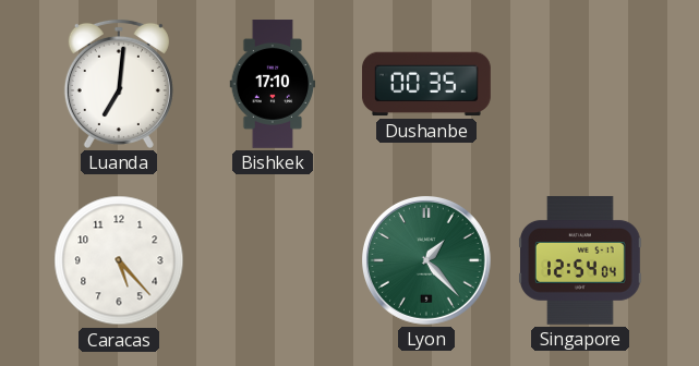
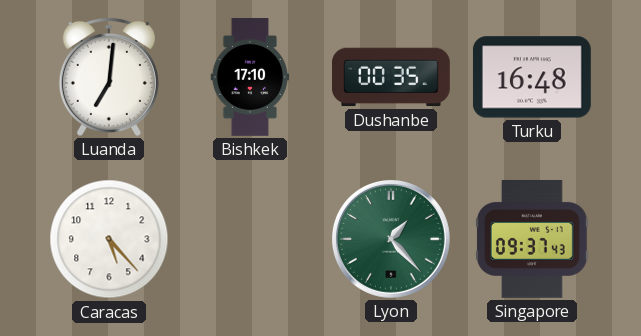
Turku: none -> 16:48
Singapore: 12:54 -> 09:37
